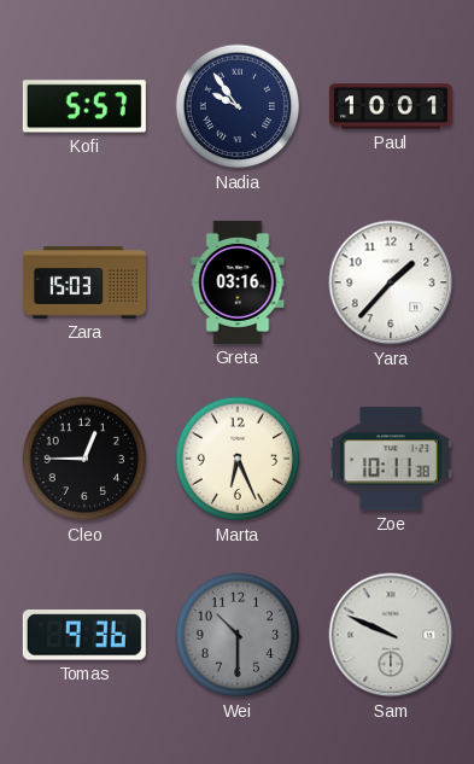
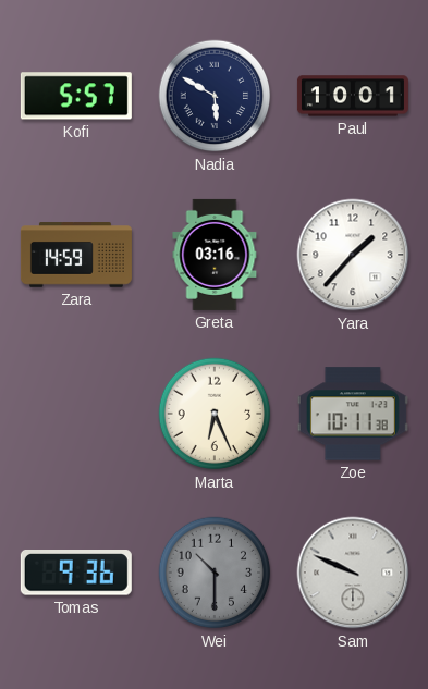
Nadia: 9:54 -> 5:50
Zara: 15:03 -> 14:59
Cleo: 12:45 -> none
